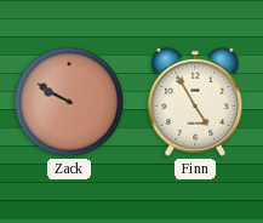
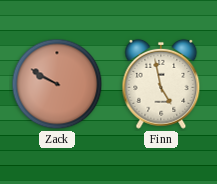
Finn: 4:55 -> 4:58
